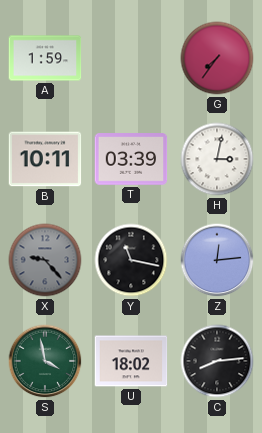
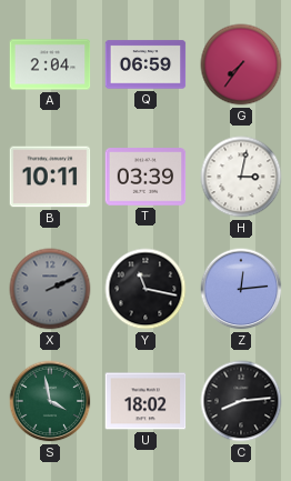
A: 1:59 -> 2:04
Q: none -> 06:59
X: 9:23 -> 2:11
